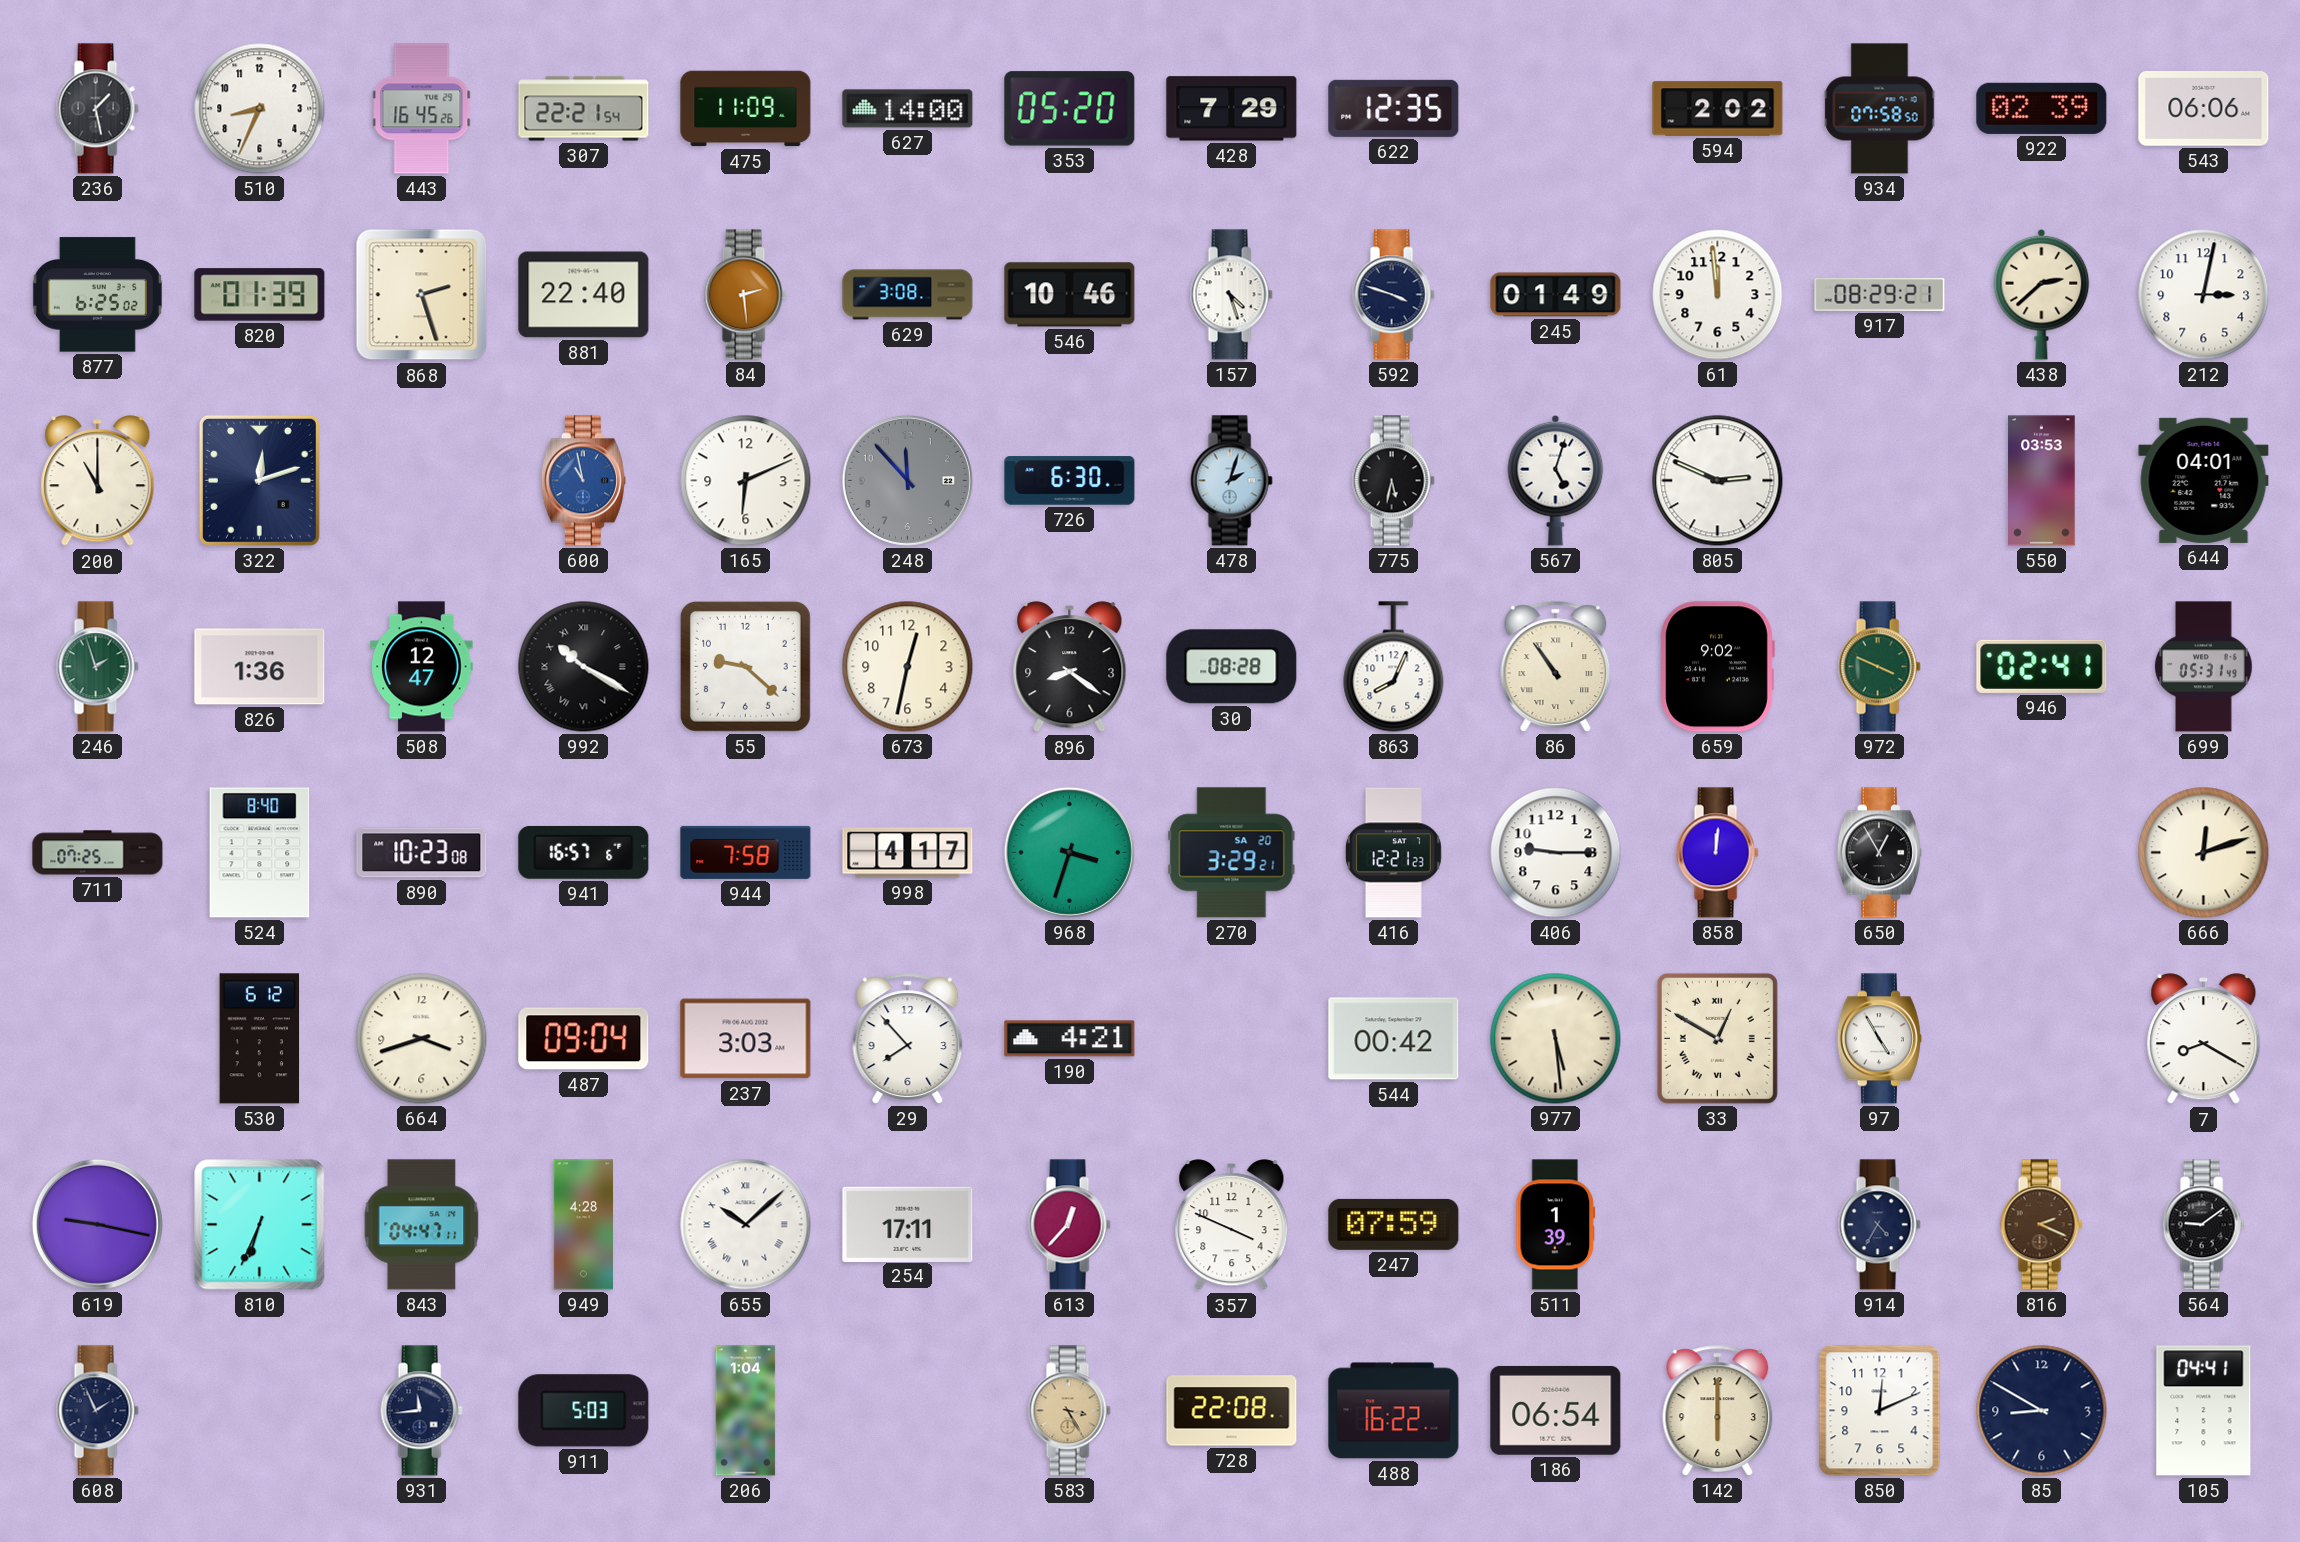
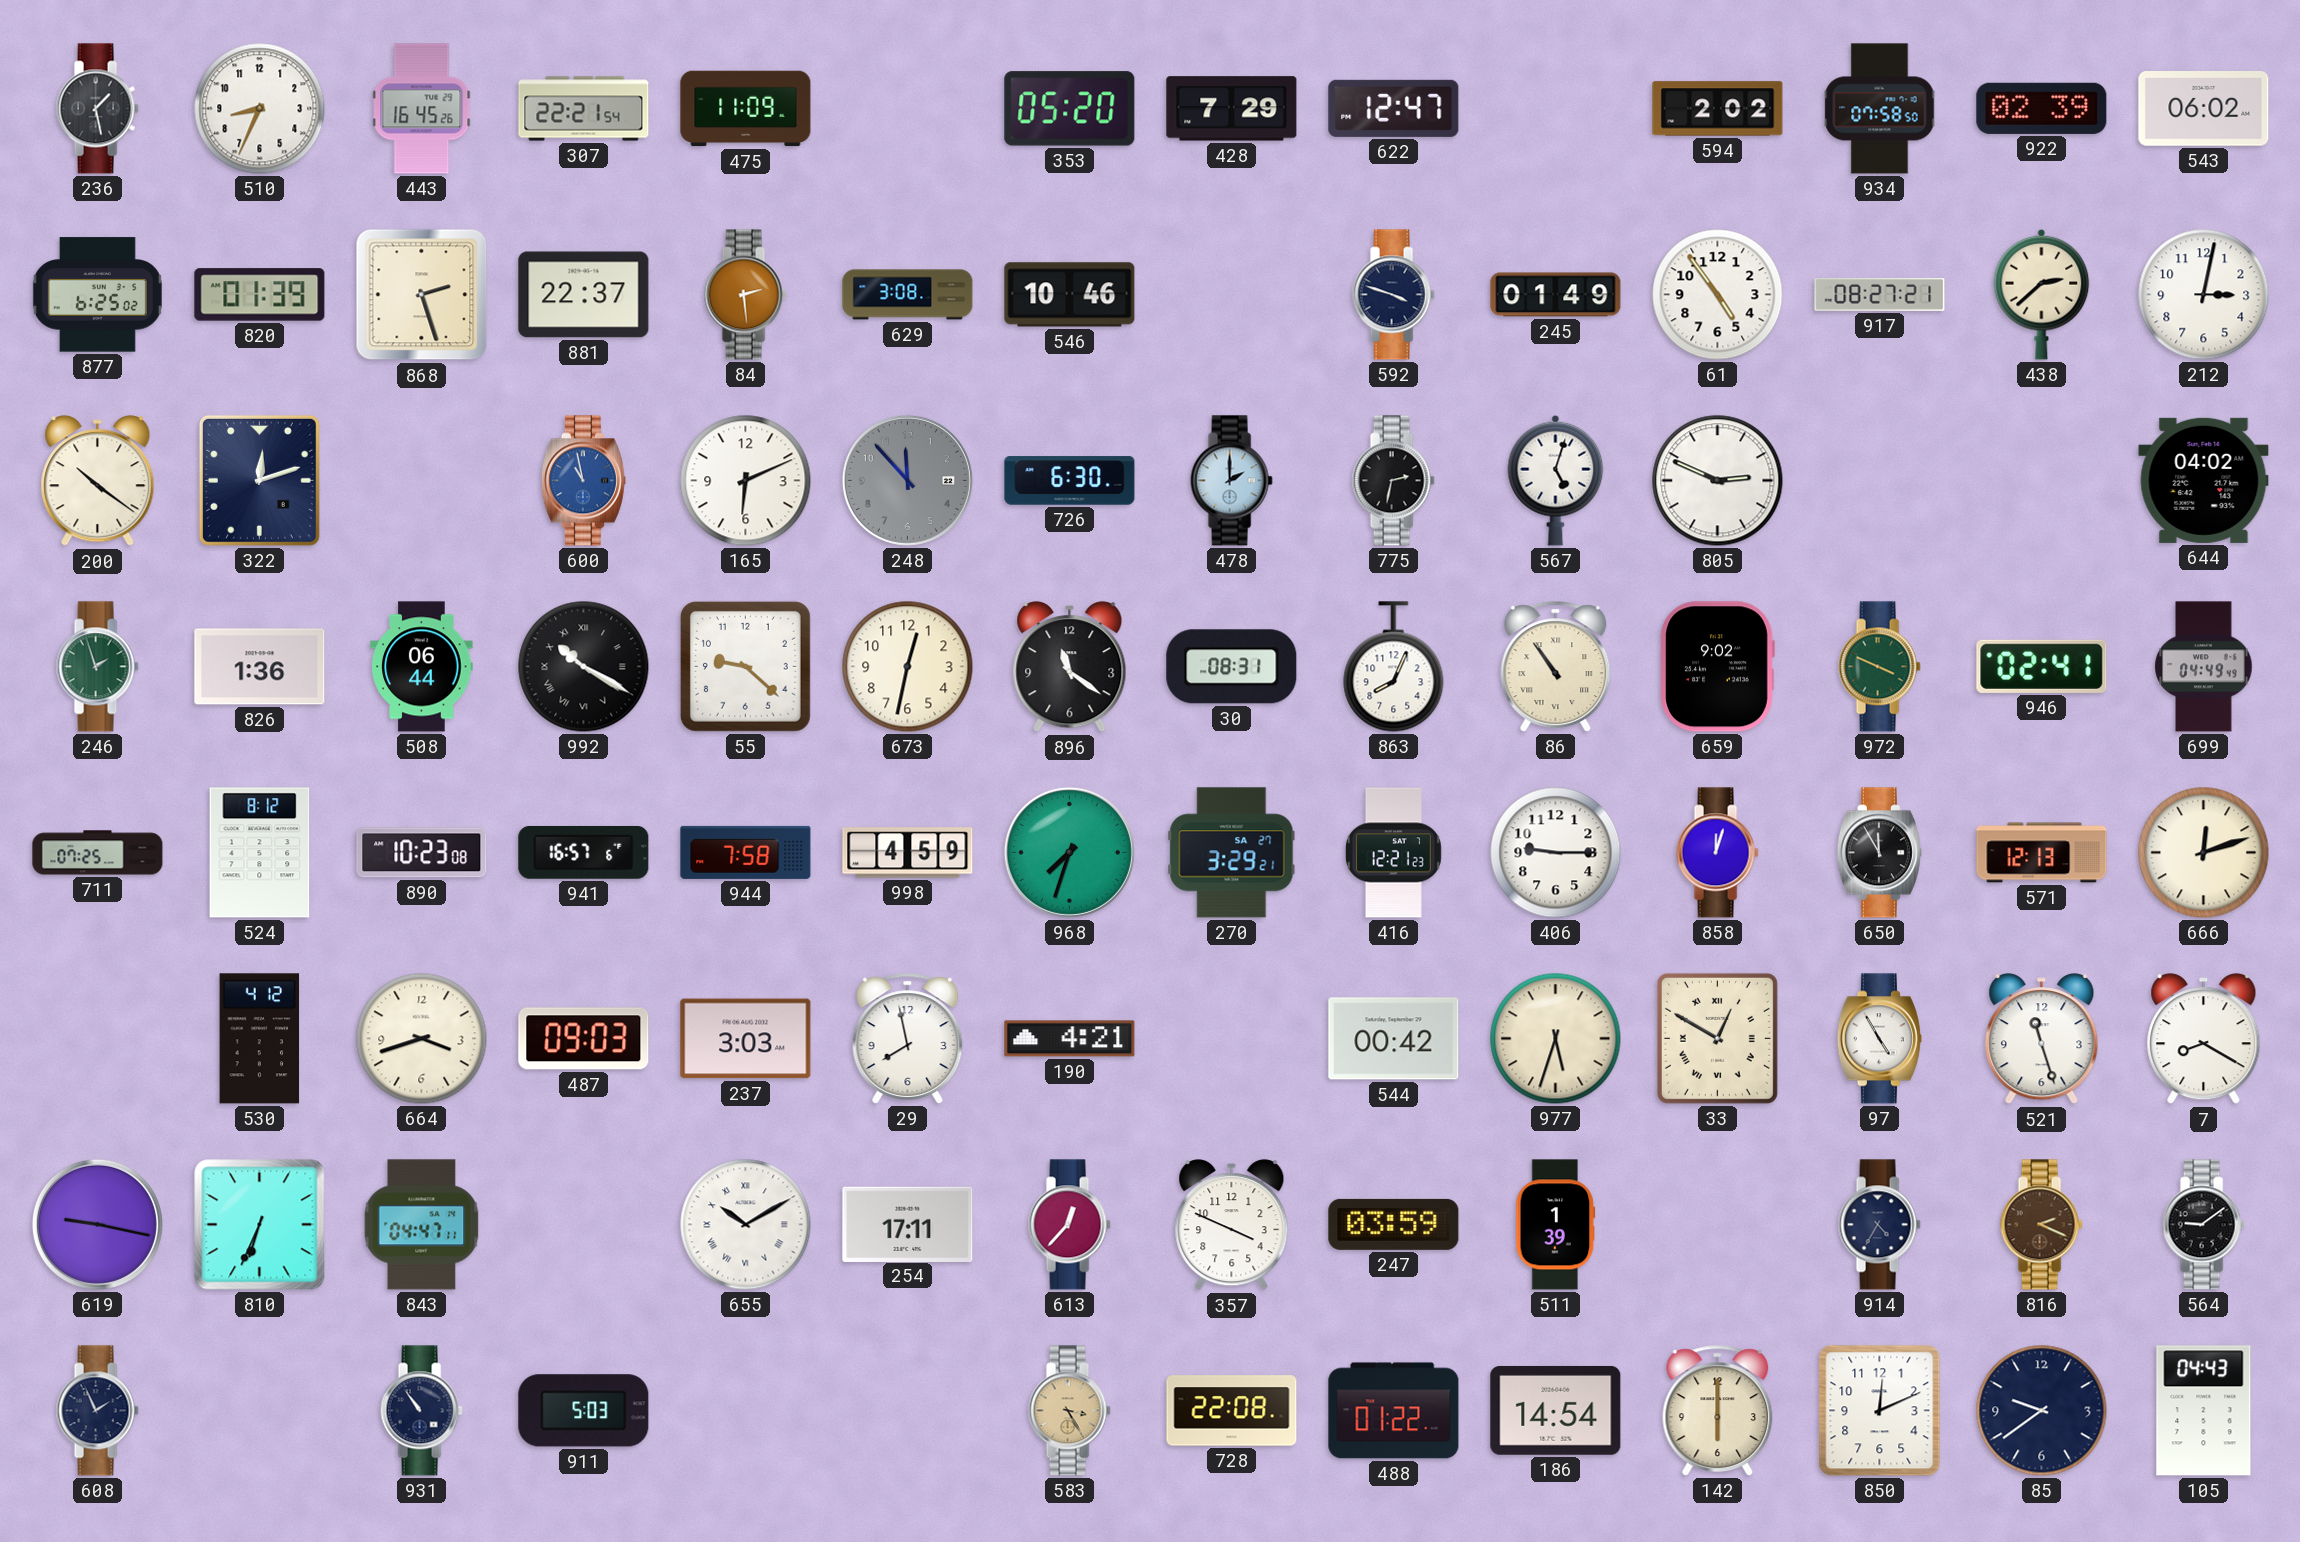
627: 14:00 -> none
622: 12:35 -> 12:47
543: 06:06 -> 06:02
881: 22:40 -> 22:37
157: 4:27 -> none
61: 11:59 -> 4:54
917: 08:29 -> 08:27
200: 11:00 -> 10:21
478: 2:03 -> 2:00
775: 5:32 -> 2:32
550: 03:53 -> none
644: 04:01 -> 04:02
508: 12:47 -> 06:44
896: 8:21 -> 11:21
30: 08:28 -> 08:31
699: 05:31 -> 04:49
524: 8:40 -> 8:12
998: 4:17 -> 4:59
968: 3:33 -> 7:33
270 date: SA 20 -> SA 27
858: 12:01 -> 12:03
650: 12:55 -> 11:55
571: none -> 12:13
530: 6:12 -> 4:12
487: 09:04 -> 09:03
29: 7:53 -> 7:58
977: 5:29 -> 5:33
521: none -> 11:27
949: 4:28 -> none
655: 10:08 -> 10:10
247: 07:59 -> 03:59
931: 11:44 -> 10:54
206: 1:04 -> none
488: 16:22 -> 01:22
186: 06:54 -> 14:54
85: 8:50 -> 9:39
105: 04:41 -> 04:43
